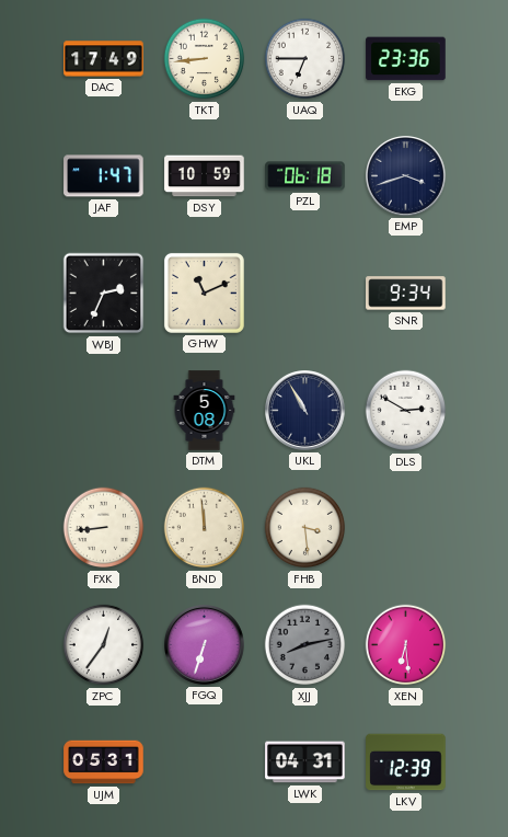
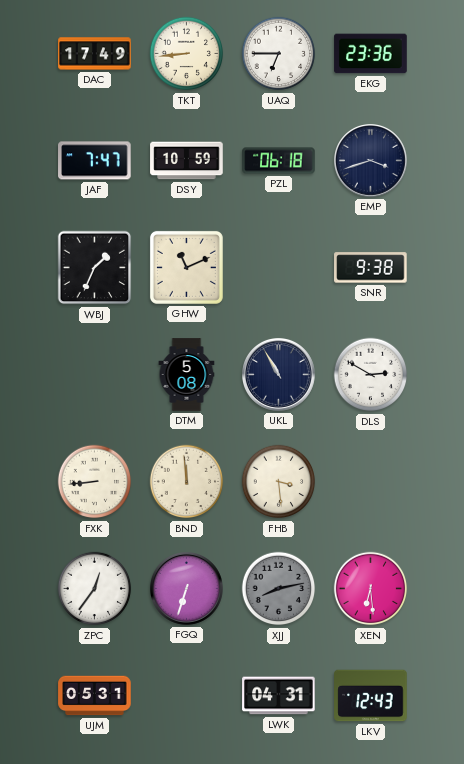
JAF: 1:47 -> 7:47
WBJ: 2:34 -> 1:34
SNR: 9:34 -> 9:38
LKV: 12:39 -> 12:43
